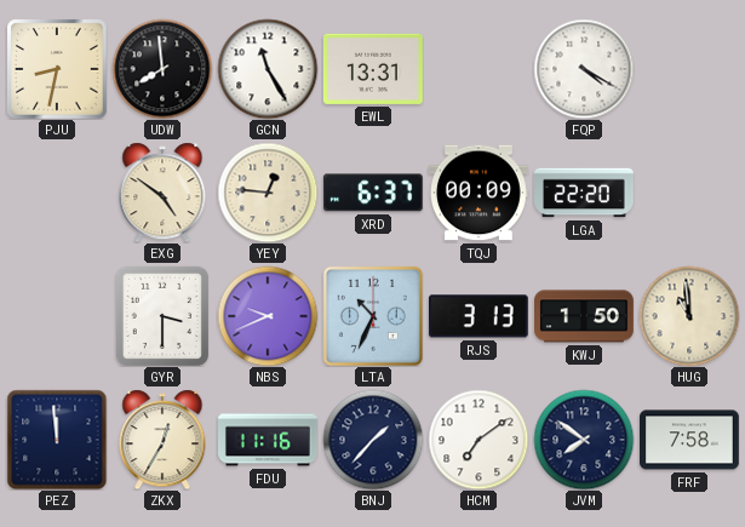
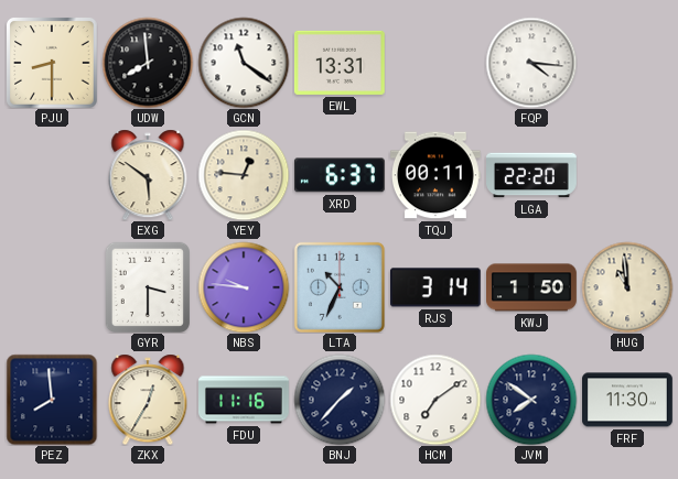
PJU: 8:32 -> 8:30
GCN: 11:25 -> 11:21
FQP: 4:20 -> 4:16
EXG: 4:51 -> 5:51
TQJ: 00:09 -> 00:11
NBS: 9:41 -> 9:46
RJS: 3:13 -> 3:14
PEZ: 11:59 -> 7:59
FRF: 7:58 -> 11:30
